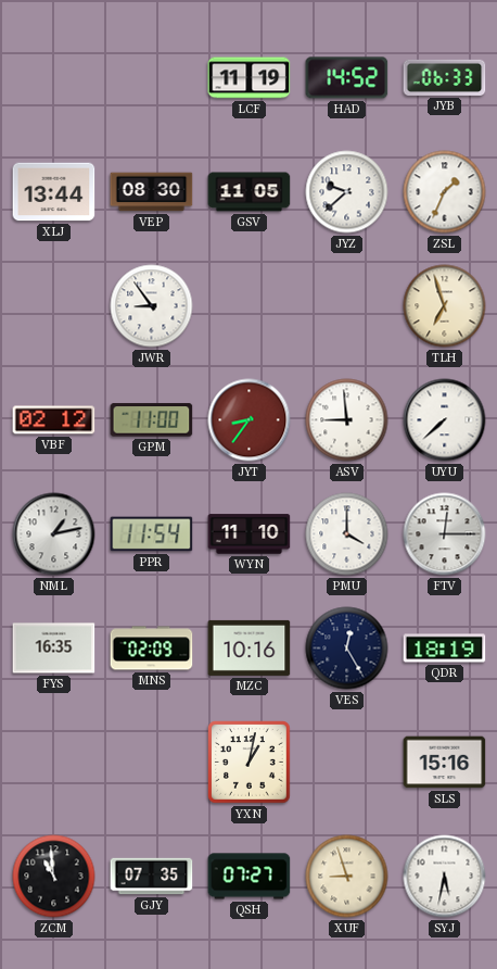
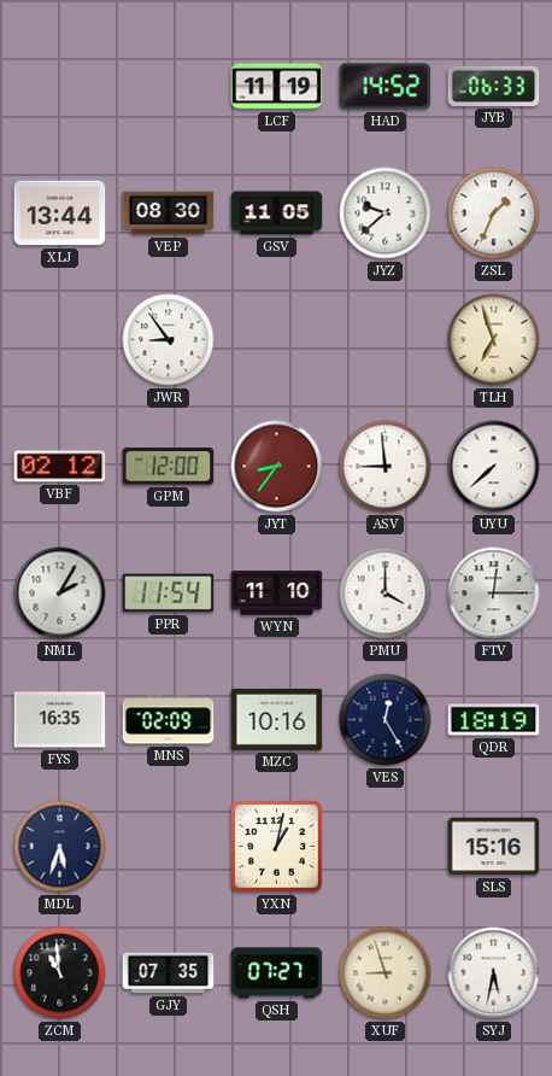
GPM: 11:00 -> 12:00
NML: 1:13 -> 2:05
MDL: none -> 5:33
